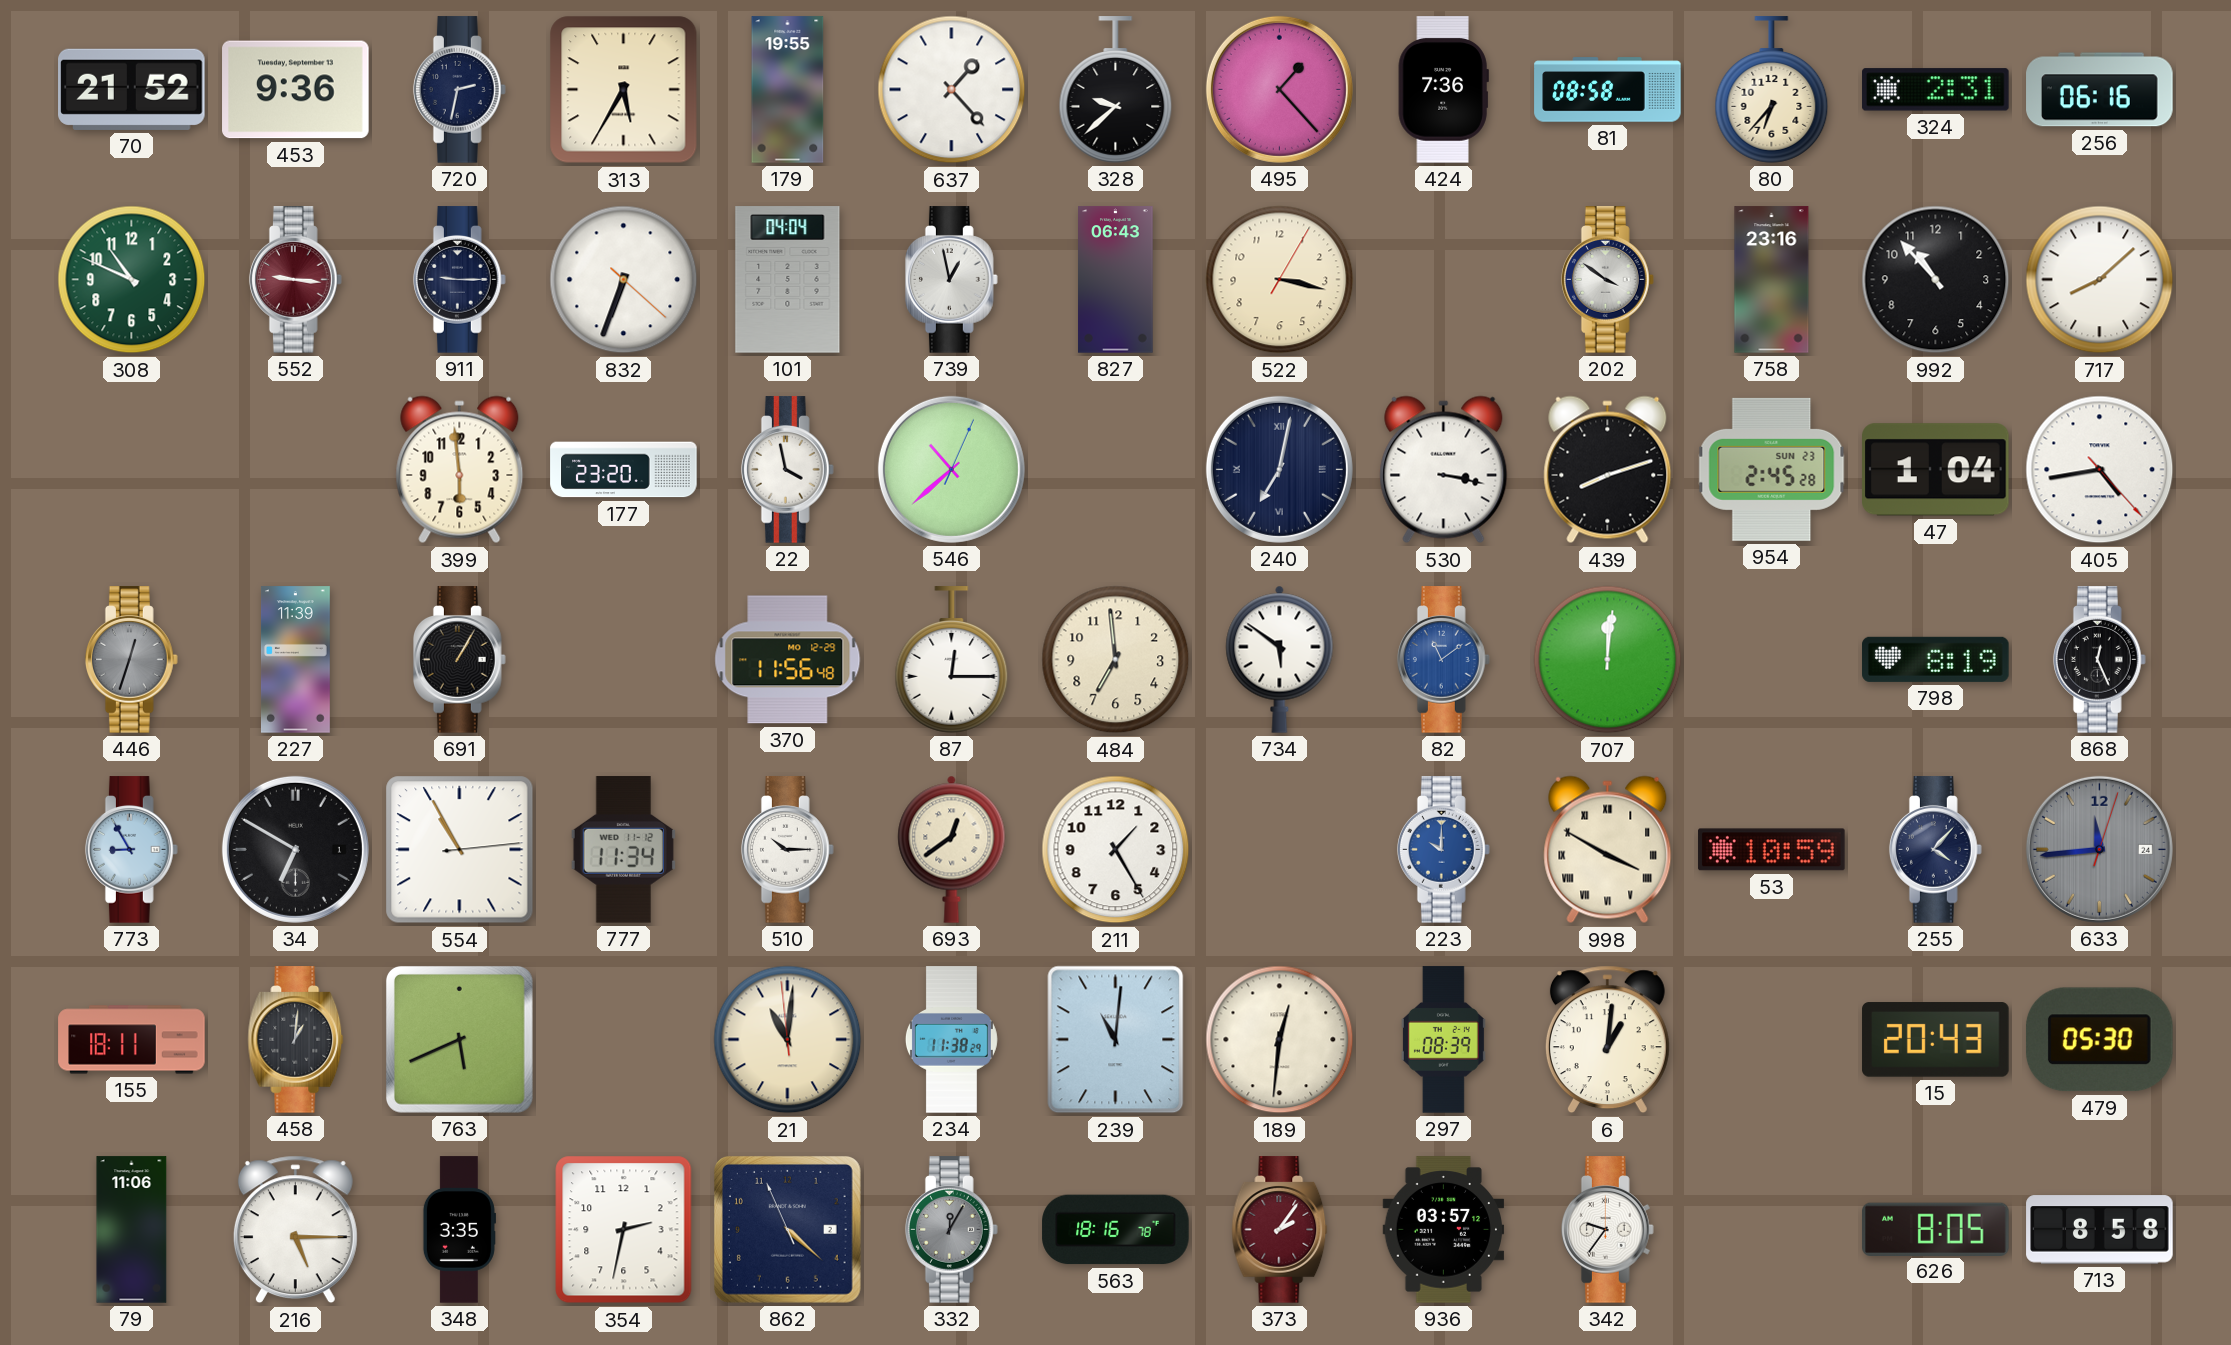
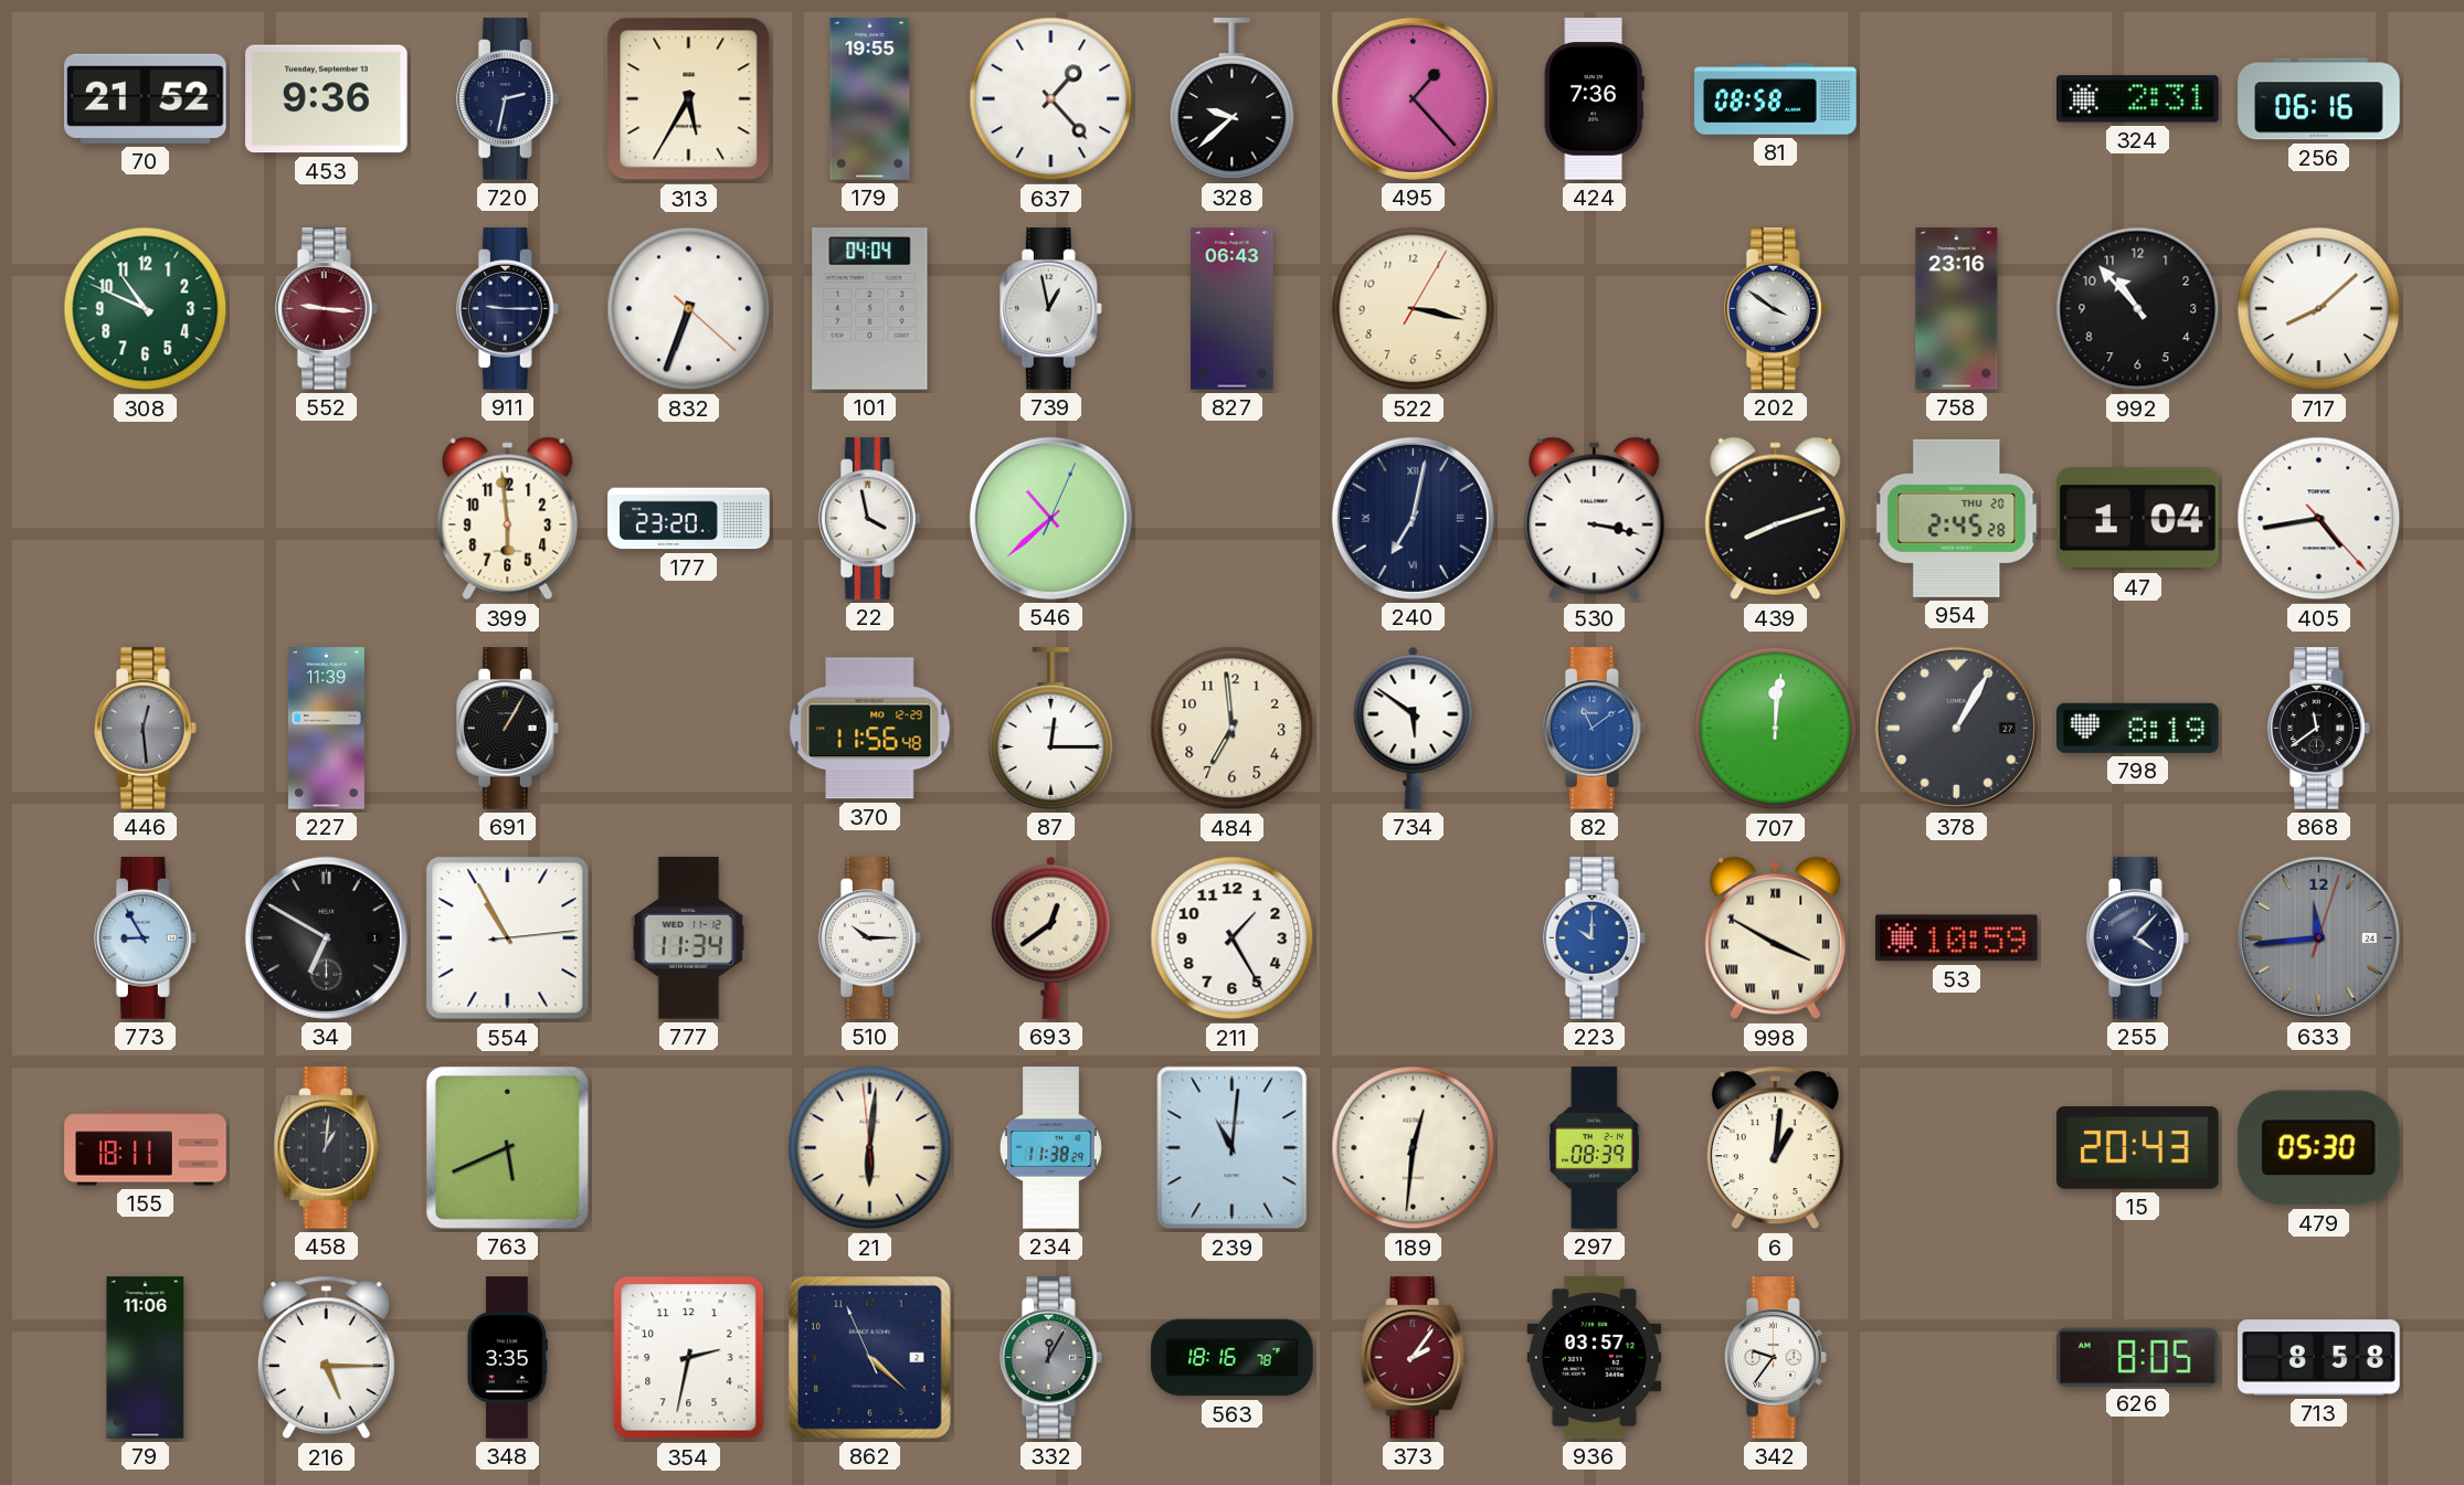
80: 6:37 -> none
954 date: SUN 23 -> THU 20
446: 12:33 -> 12:29
378: none -> 1:05
868: 12:26 -> 11:39
21: 11:00 -> 6:00
